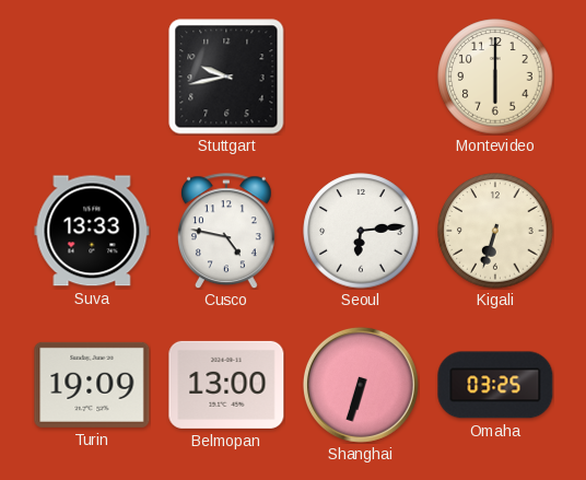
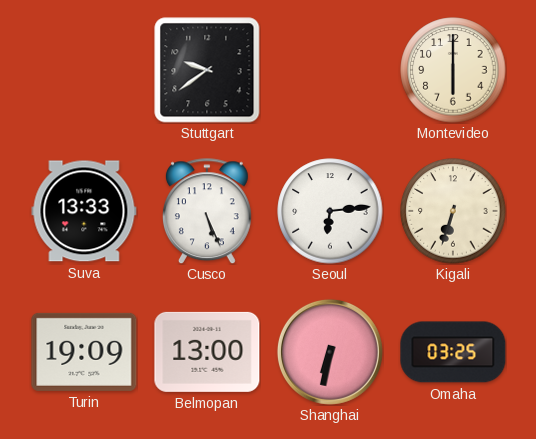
Stuttgart: 9:43 -> 9:39
Cusco: 4:47 -> 5:26
Shanghai: 6:33 -> 6:32
